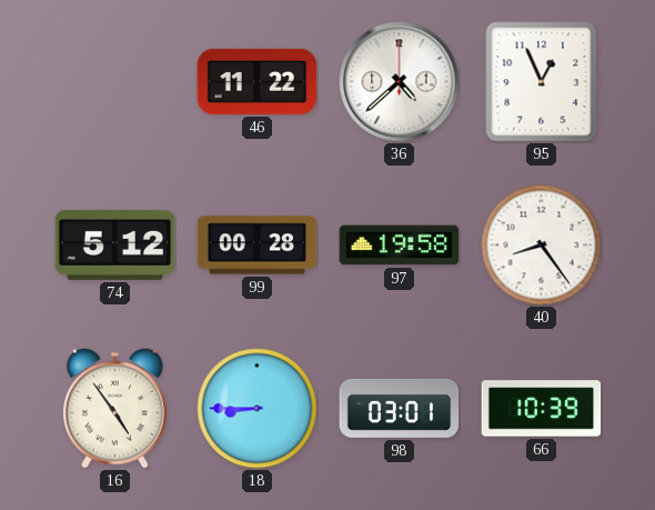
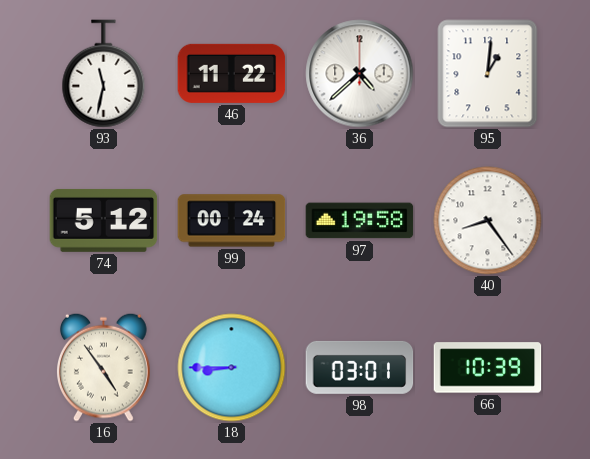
93: none -> 11:32
95: 12:56 -> 1:01
99: 00:28 -> 00:24
